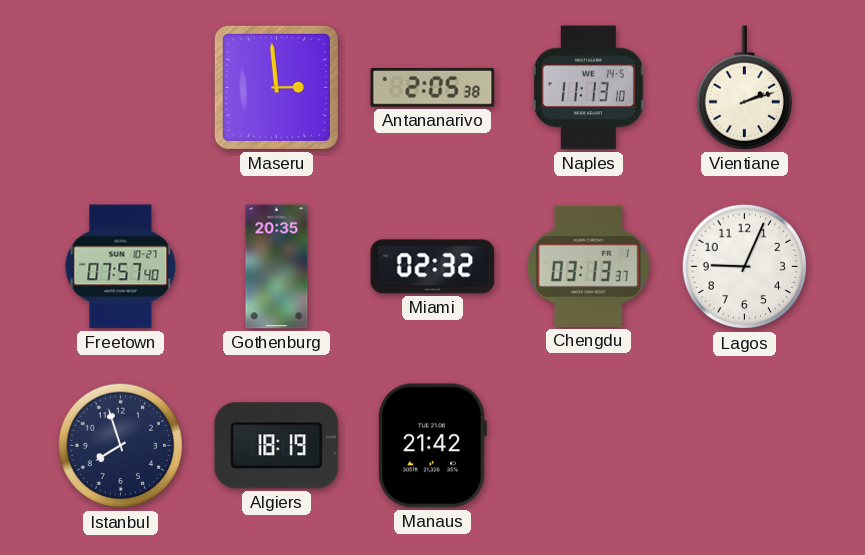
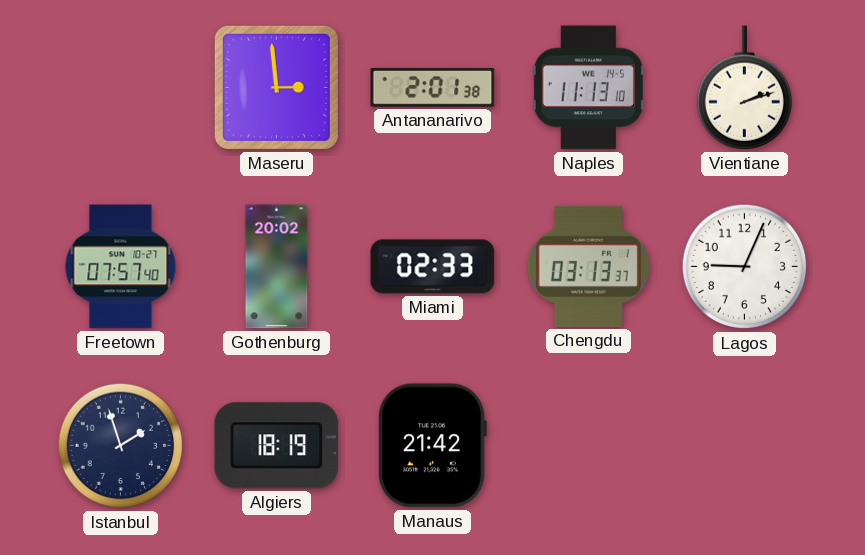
Antananarivo: 2:05 -> 2:01
Gothenburg: 20:35 -> 20:02
Miami: 02:32 -> 02:33
Istanbul: 7:57 -> 1:57
